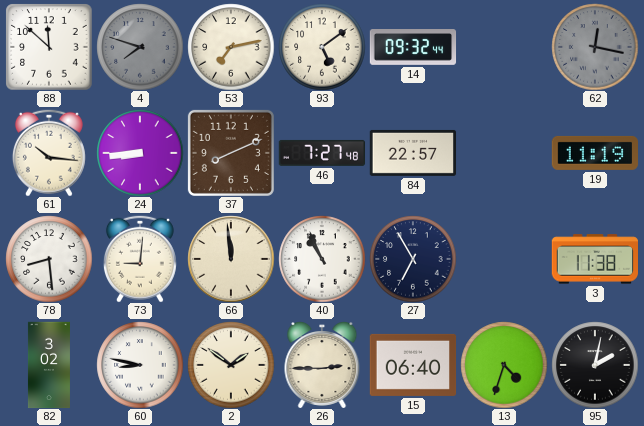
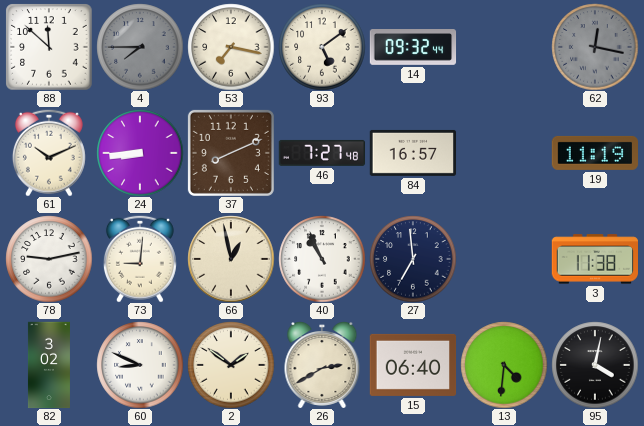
4: 7:48 -> 7:45
53: 7:13 -> 7:17
61: 10:16 -> 10:11
84: 22:57 -> 16:57
78: 8:29 -> 9:13
66: 11:59 -> 12:58
27: 6:55 -> 6:59
60: 8:47 -> 8:49
26: 2:45 -> 2:40
13: 4:33 -> 4:31
95: 2:02 -> 4:02
